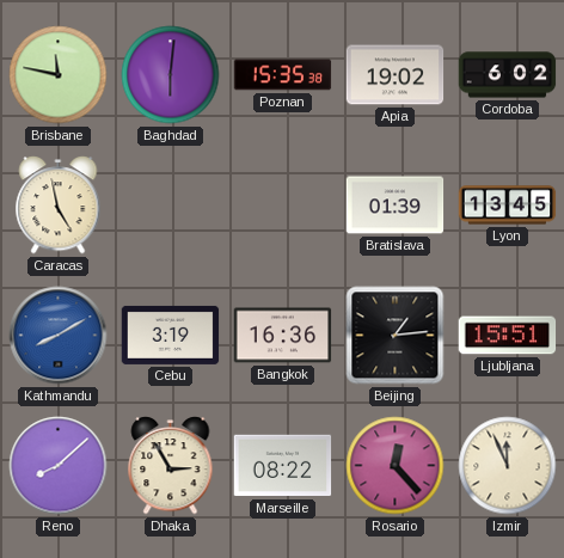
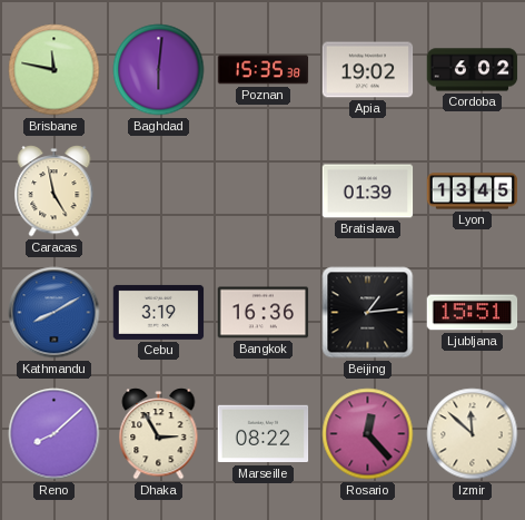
Izmir: 11:56 -> 11:52
